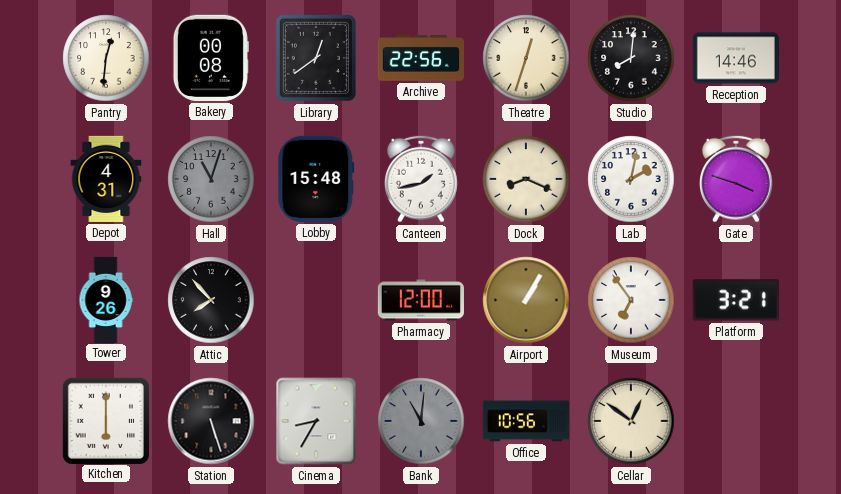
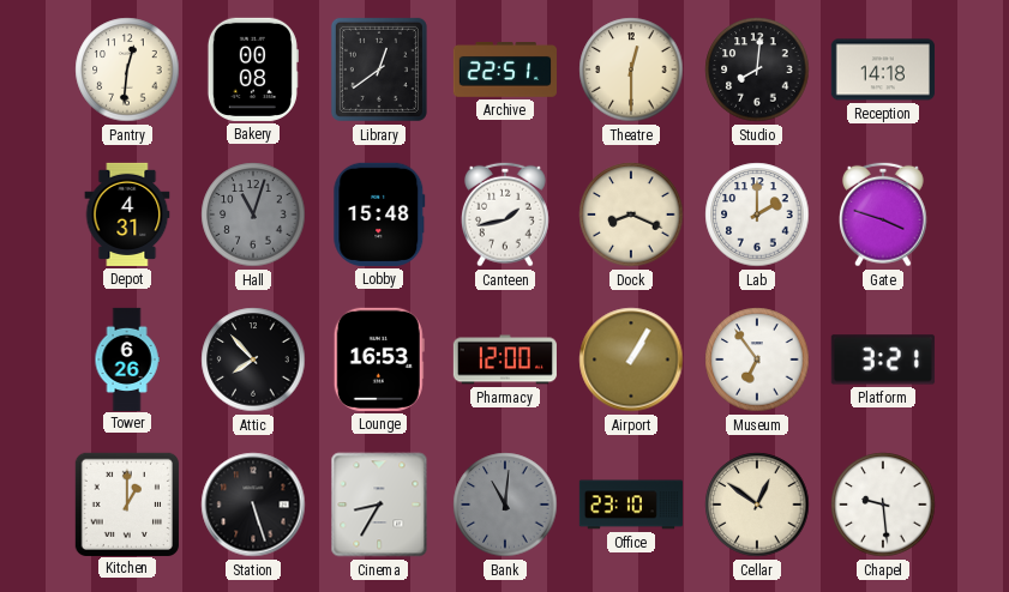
Archive: 22:56 -> 22:51
Theatre: 12:33 -> 12:30
Reception: 14:46 -> 14:18
Lab: 2:02 -> 2:00
Tower: 9:26 -> 6:26
Lounge: none -> 16:53
Kitchen: 6:00 -> 1:00
Office: 10:56 -> 23:10
Chapel: none -> 9:29
